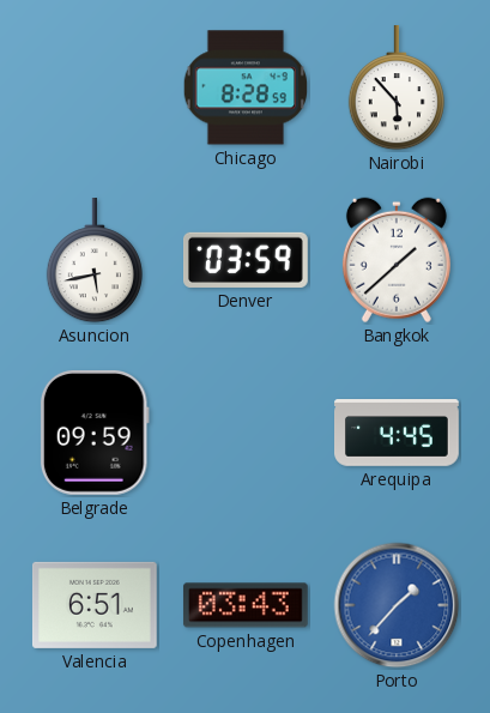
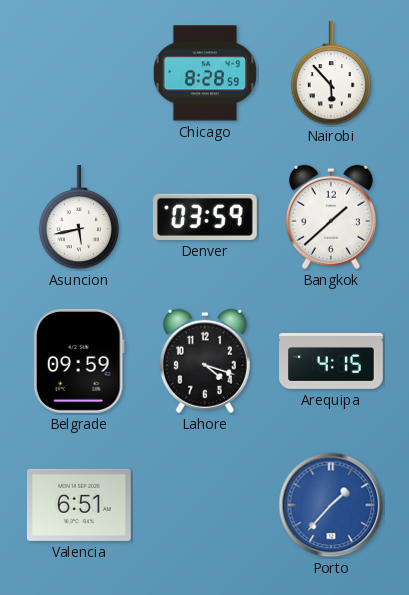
Lahore: none -> 4:18
Arequipa: 4:45 -> 4:15
Copenhagen: 03:43 -> none
